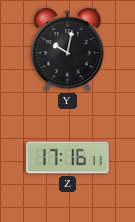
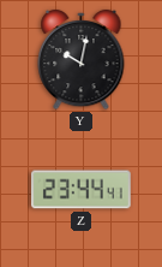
Z: 17:16 -> 23:44
